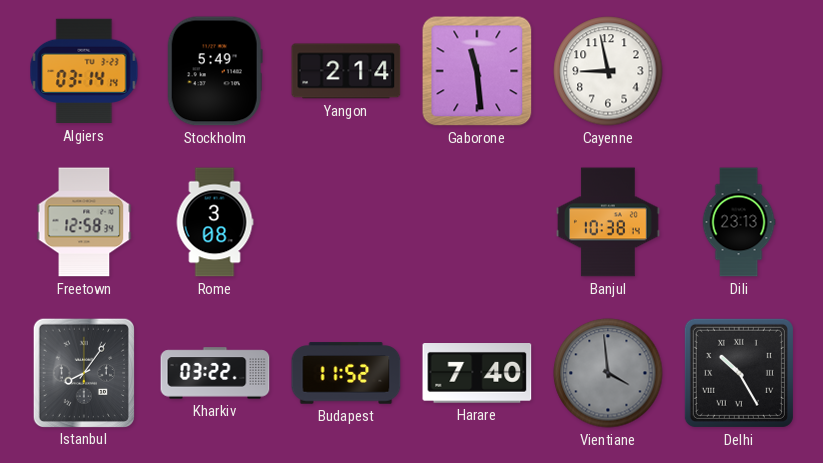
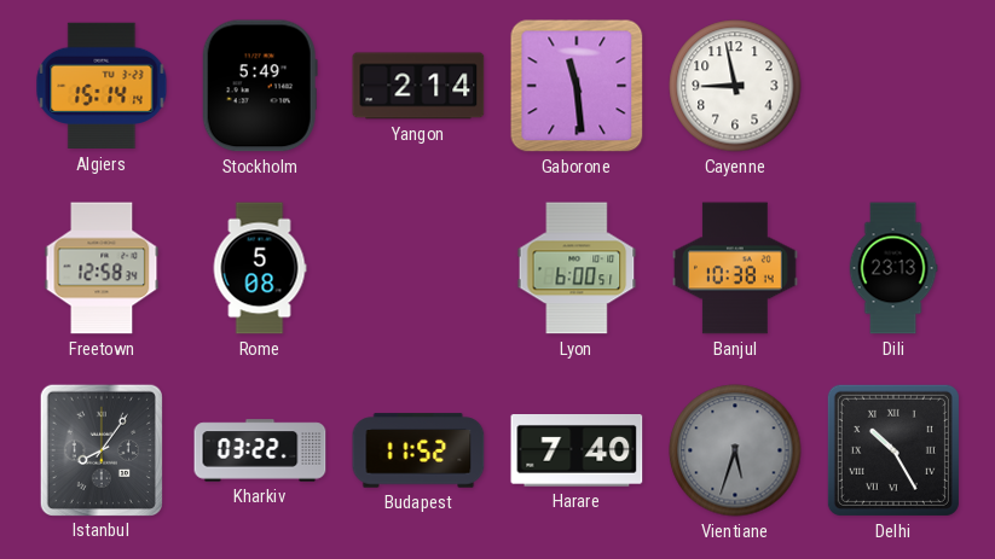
Algiers: 03:14 -> 15:14
Rome: 3:08 -> 5:08
Lyon: none -> 6:00
Vientiane: 3:59 -> 5:33
